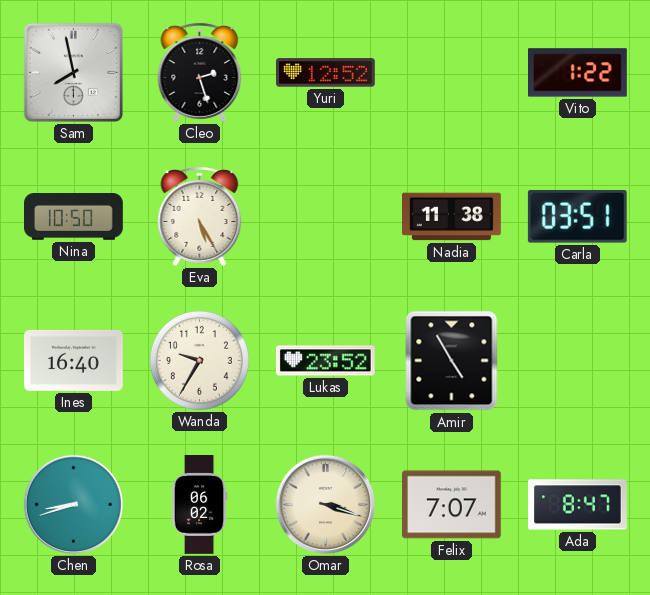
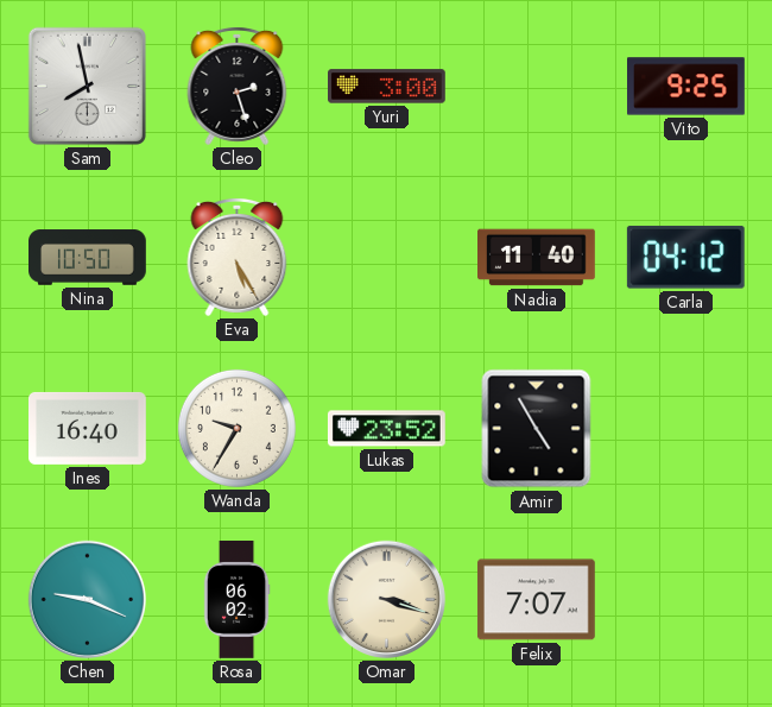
Yuri: 12:52 -> 3:00
Vito: 1:22 -> 9:25
Nadia: 11:38 -> 11:40
Carla: 03:51 -> 04:12
Chen: 8:42 -> 9:19
Ada: 8:47 -> none
